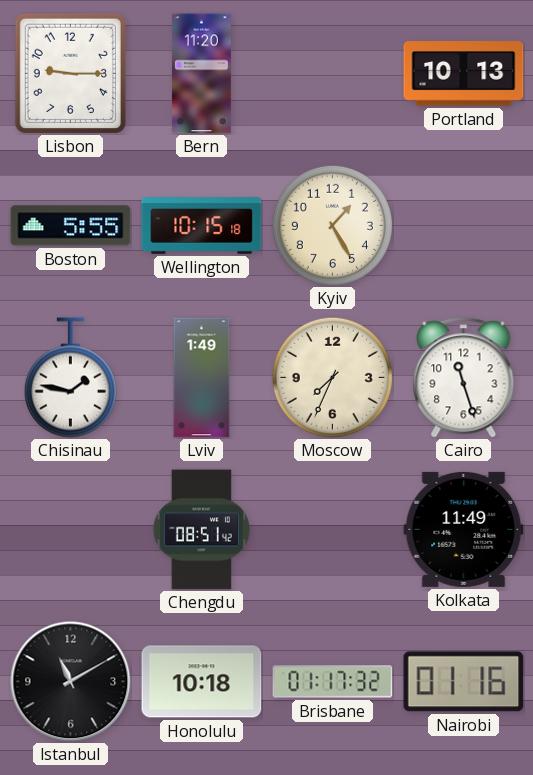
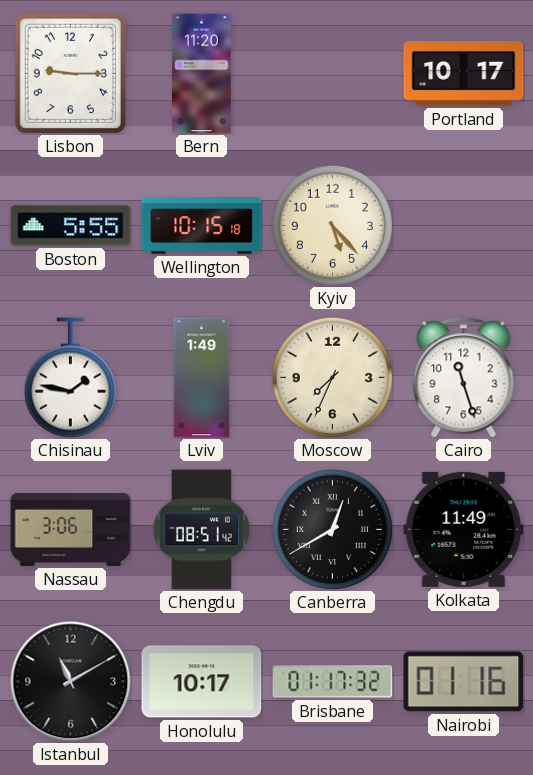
Portland: 10:13 -> 10:17
Kyiv: 1:25 -> 5:23
Nassau: none -> 3:06
Canberra: none -> 12:40
Honolulu: 10:18 -> 10:17
